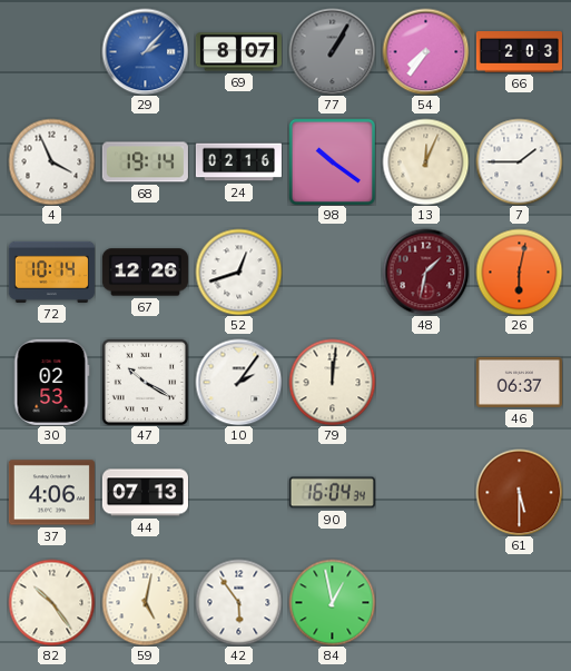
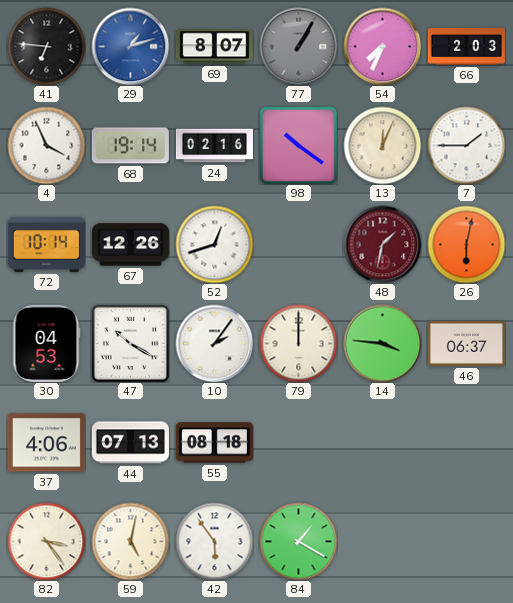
41: none -> 6:46
29: 2:07 -> 1:12
54: 7:36 -> 7:34
30: 02:53 -> 04:53
79: 12:01 -> 12:00
14: none -> 3:46
55: none -> 08:18
90: 16:04 -> none
61: 5:30 -> none
82: 10:24 -> 3:24
84: 12:58 -> 1:20
